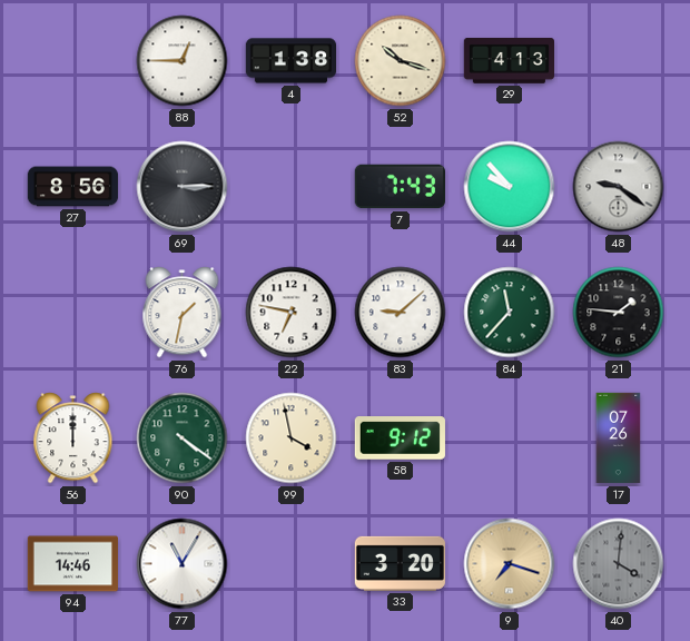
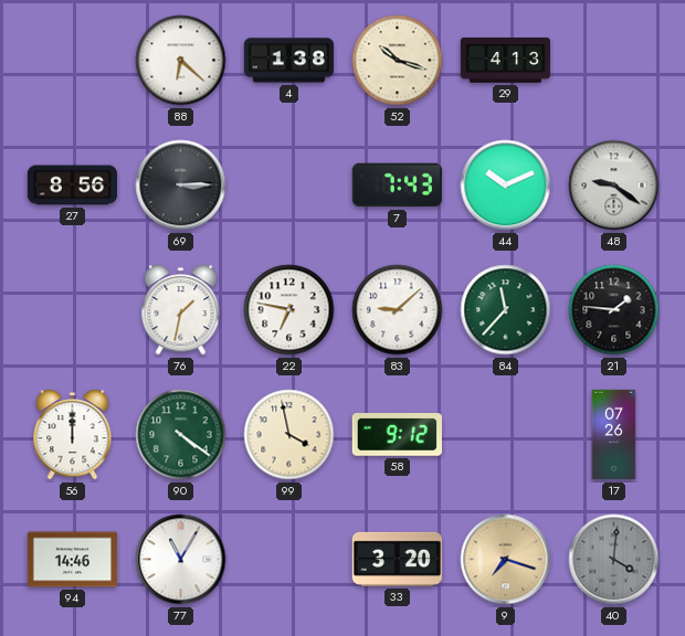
88: 12:45 -> 6:22
44: 9:53 -> 10:11
